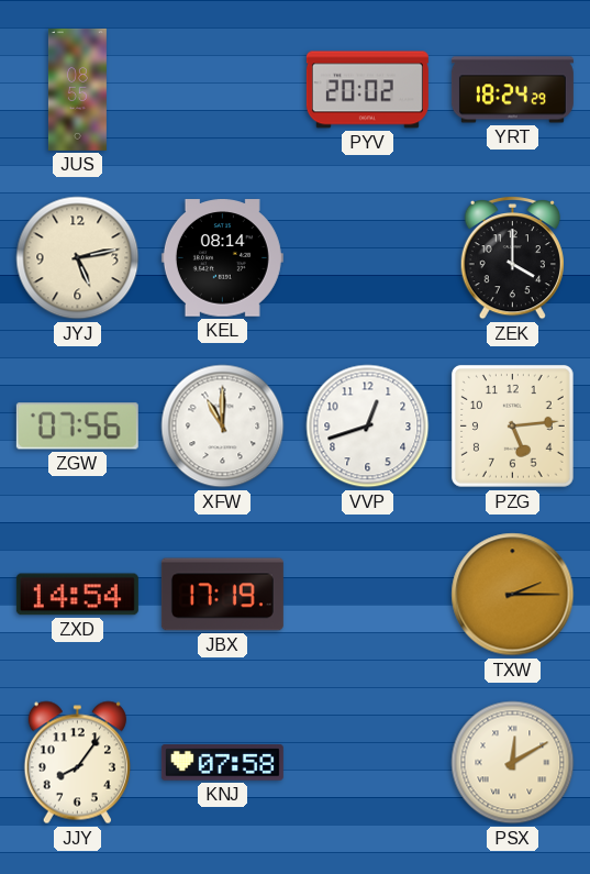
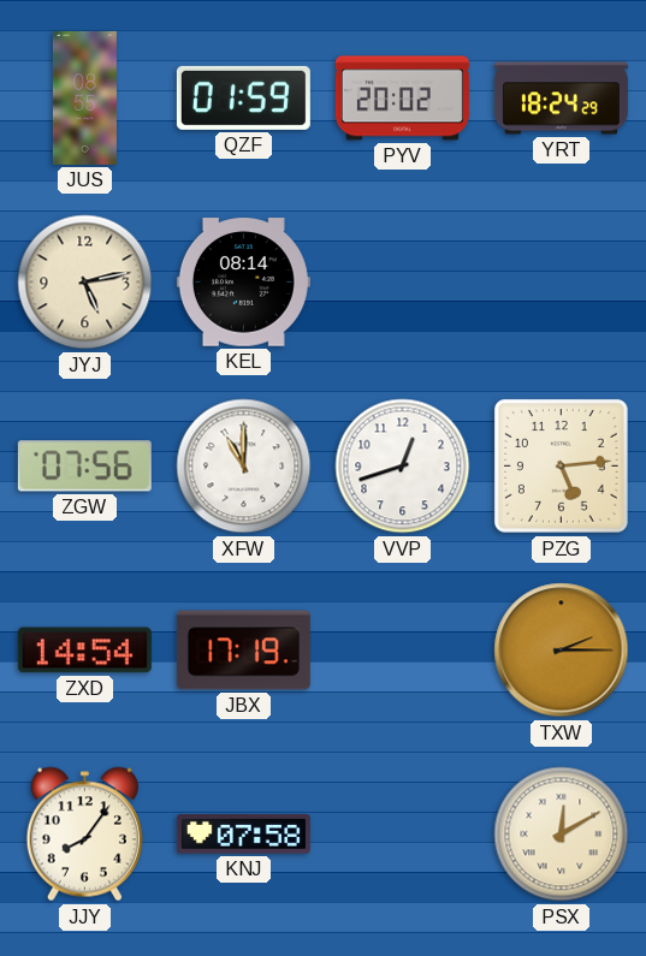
QZF: none -> 01:59
ZEK: 4:00 -> none
